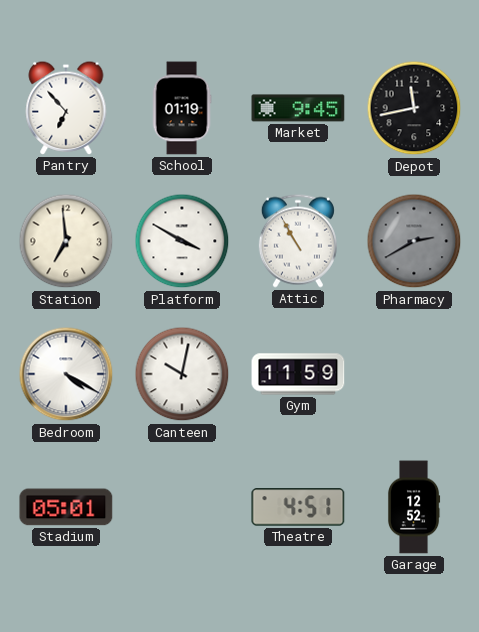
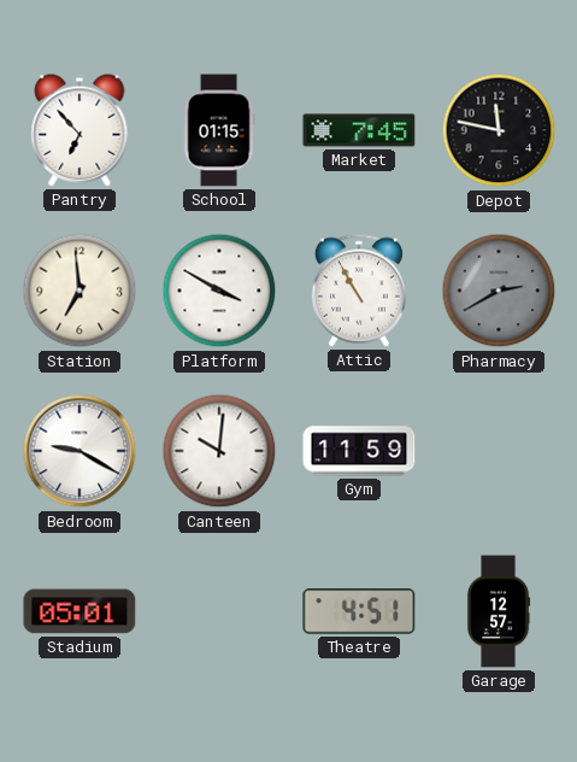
School: 01:19 -> 01:15
Market: 9:45 -> 7:45
Depot: 11:43 -> 11:47
Bedroom: 4:20 -> 9:20
Canteen: 10:02 -> 10:01
Garage: 12:52 -> 12:57
